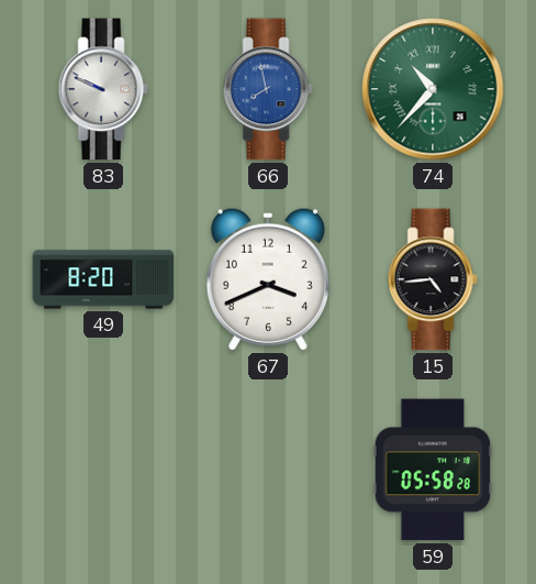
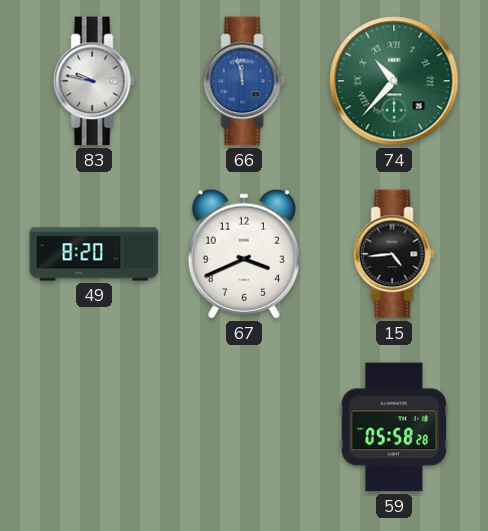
83: 9:49 -> 9:47
66: 7:58 -> 11:58
